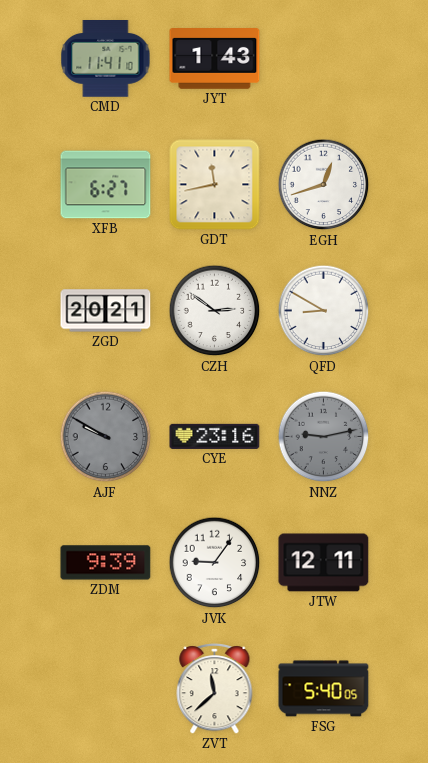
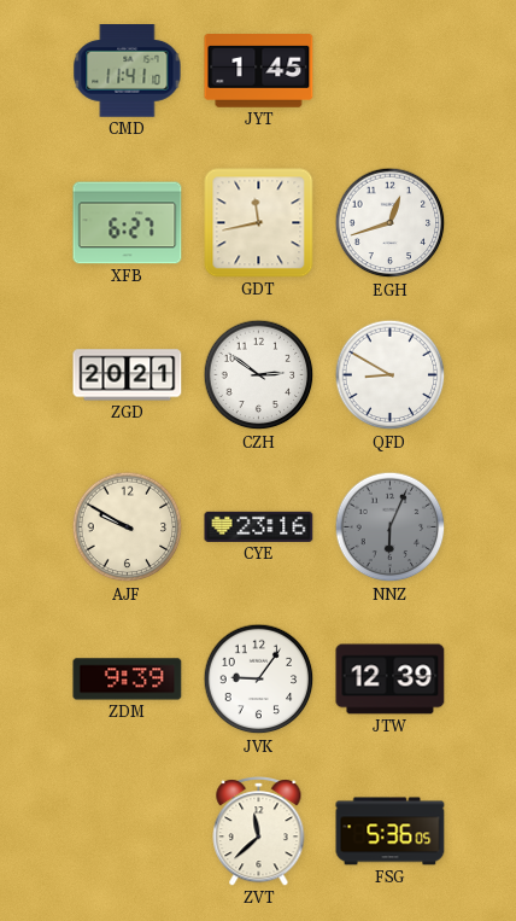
JYT: 1:43 -> 1:45
AJF dial: grey -> cream
NNZ: 9:13 -> 6:04
JTW: 12:11 -> 12:39
FSG: 5:40 -> 5:36
